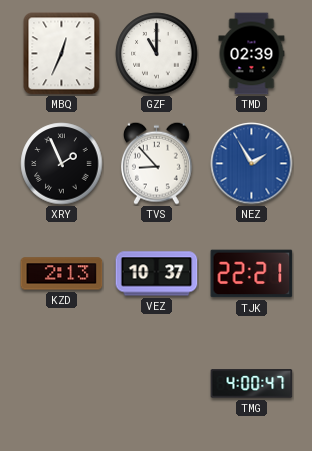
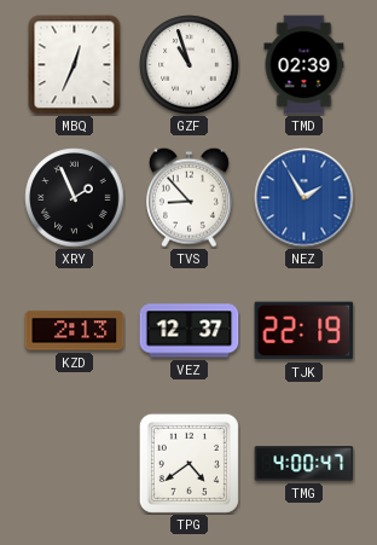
GZF: 11:00 -> 10:57
VEZ: 10:37 -> 12:37
TJK: 22:21 -> 22:19
TPG: none -> 4:39
